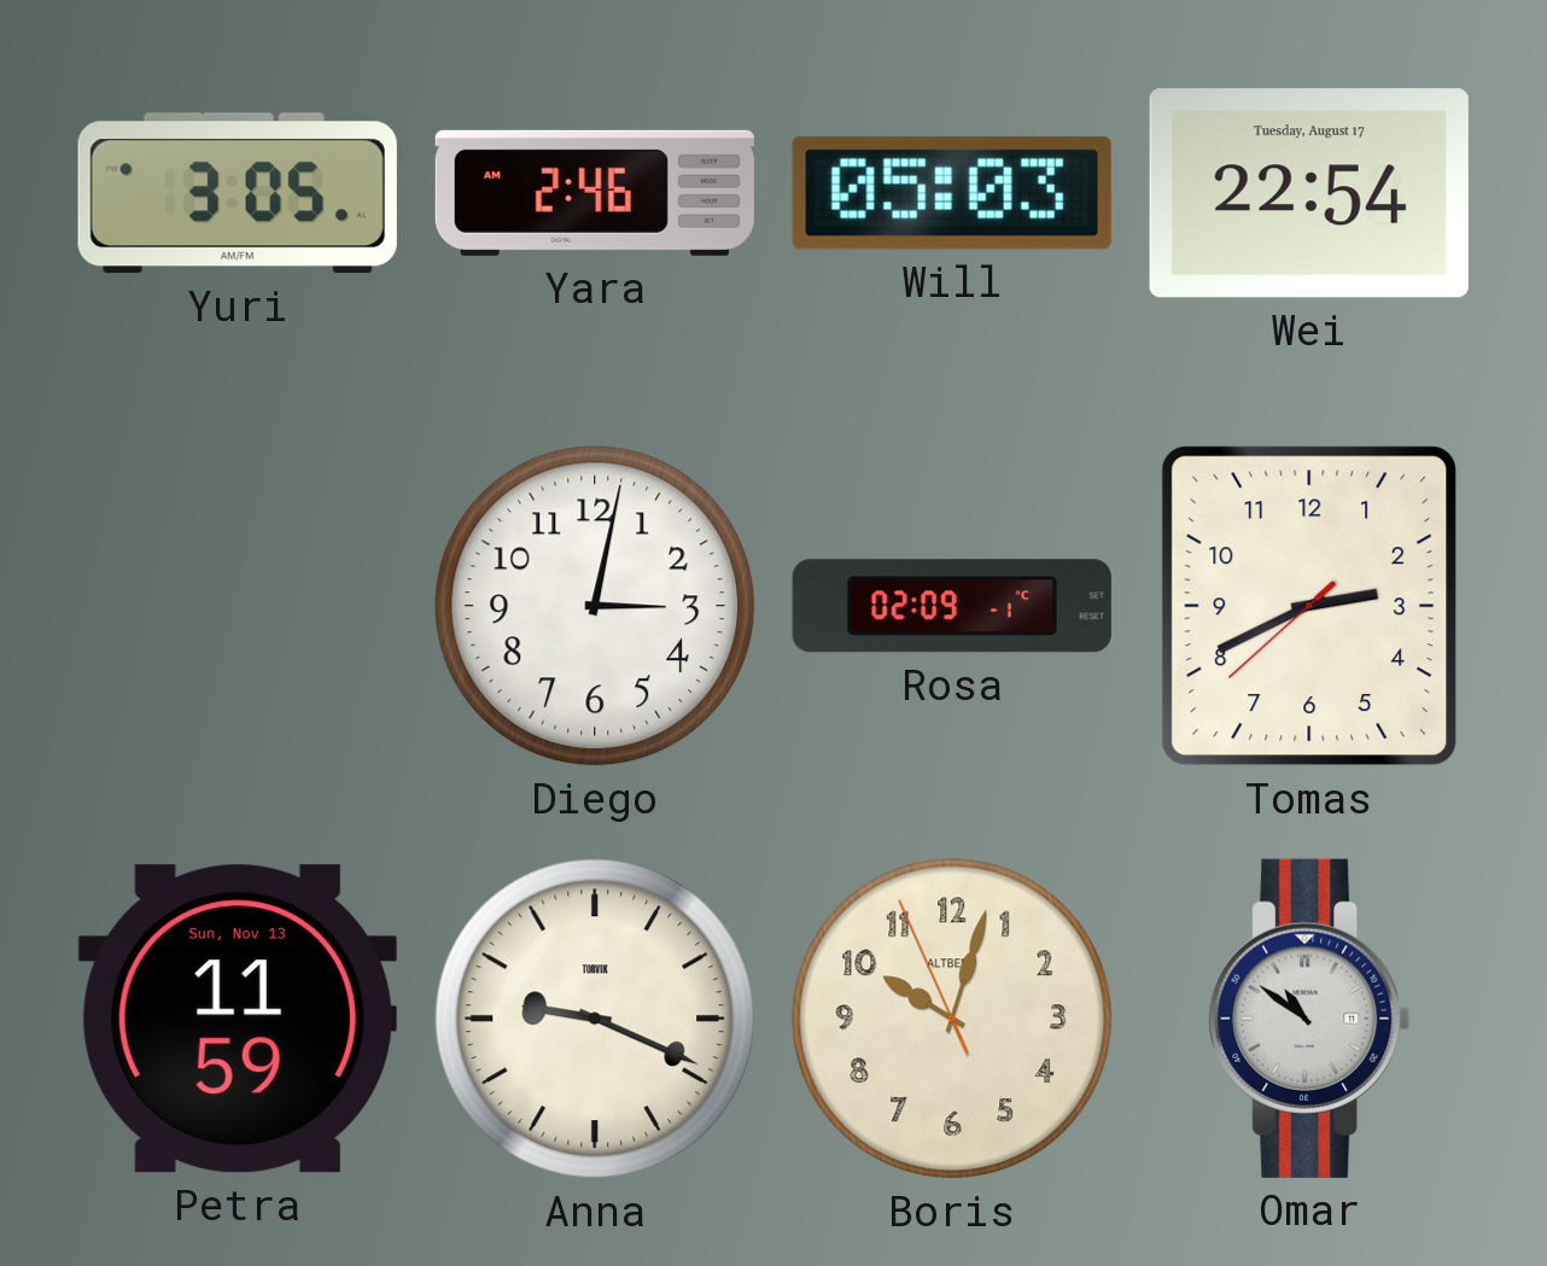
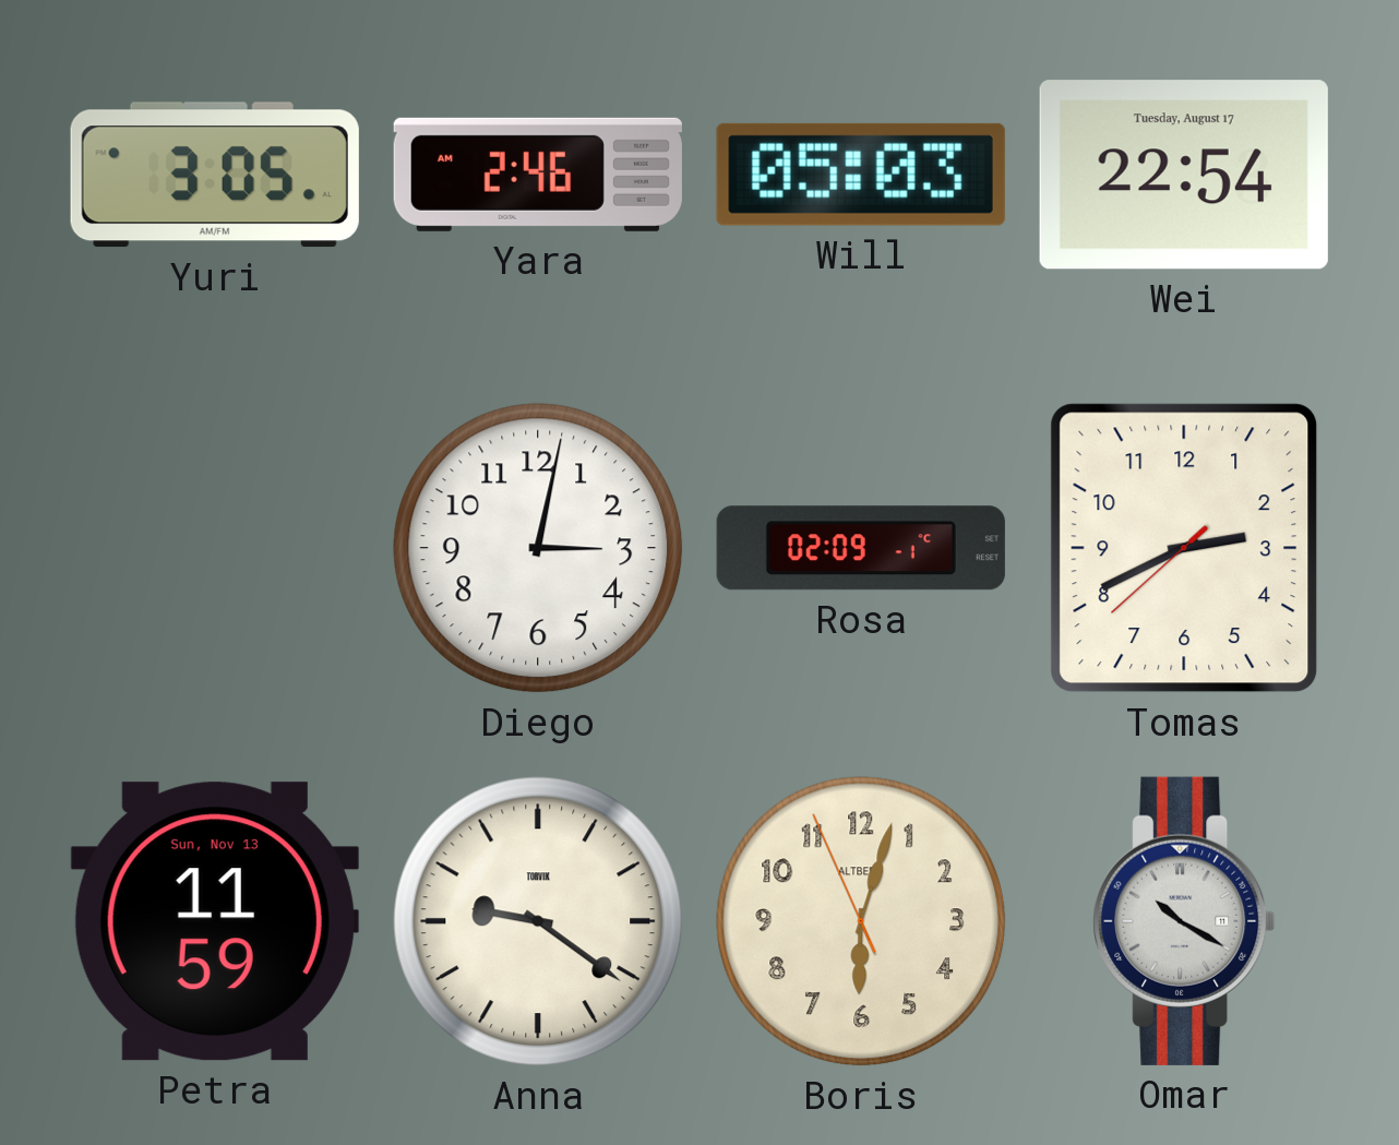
Anna: 9:19 -> 9:21
Boris: 10:02 -> 6:02
Omar: 10:51 -> 10:20
